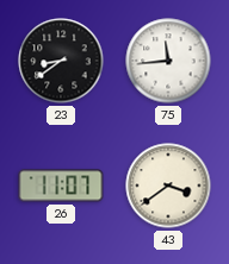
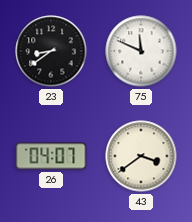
75: 11:44 -> 11:49
26: 11:07 -> 04:07
